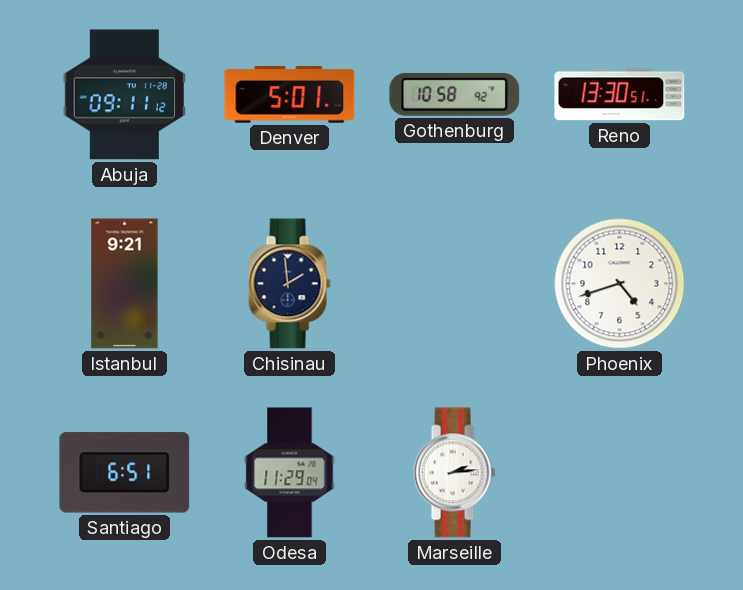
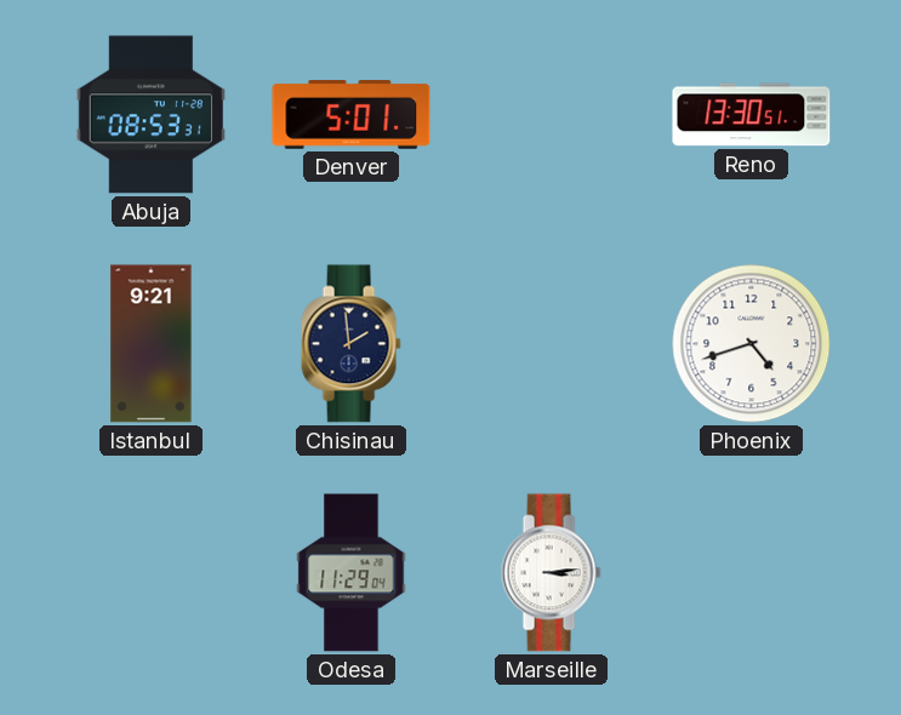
Abuja: 09:11 -> 08:53
Gothenburg: 10:58 -> none
Santiago: 6:51 -> none
Marseille: 2:14 -> 3:14
